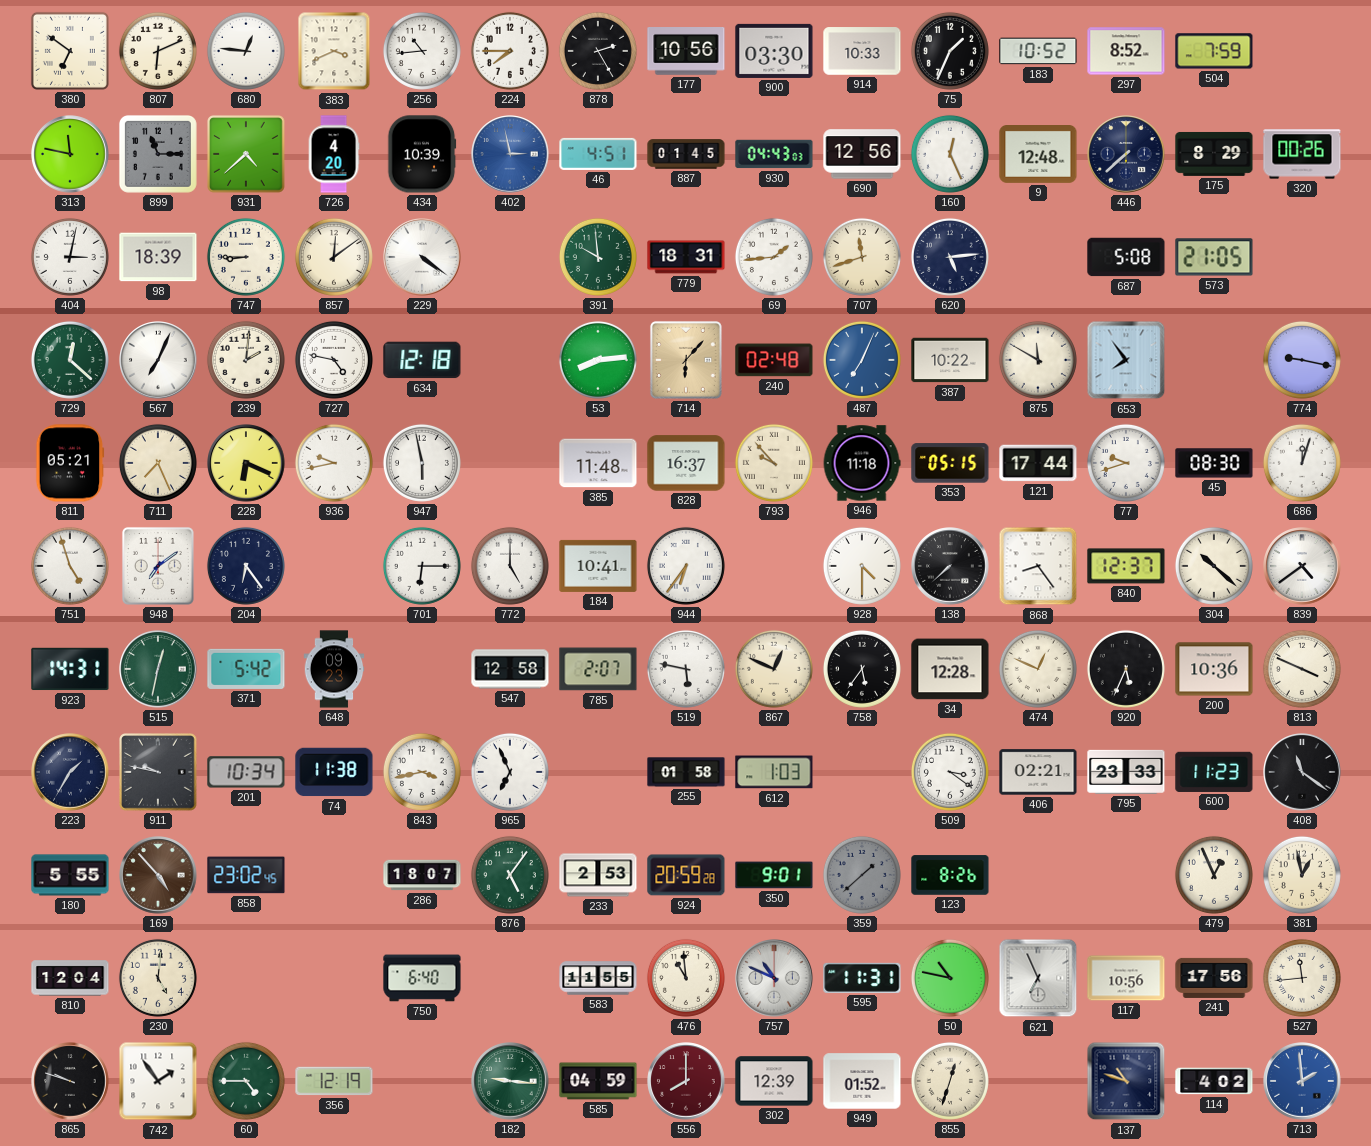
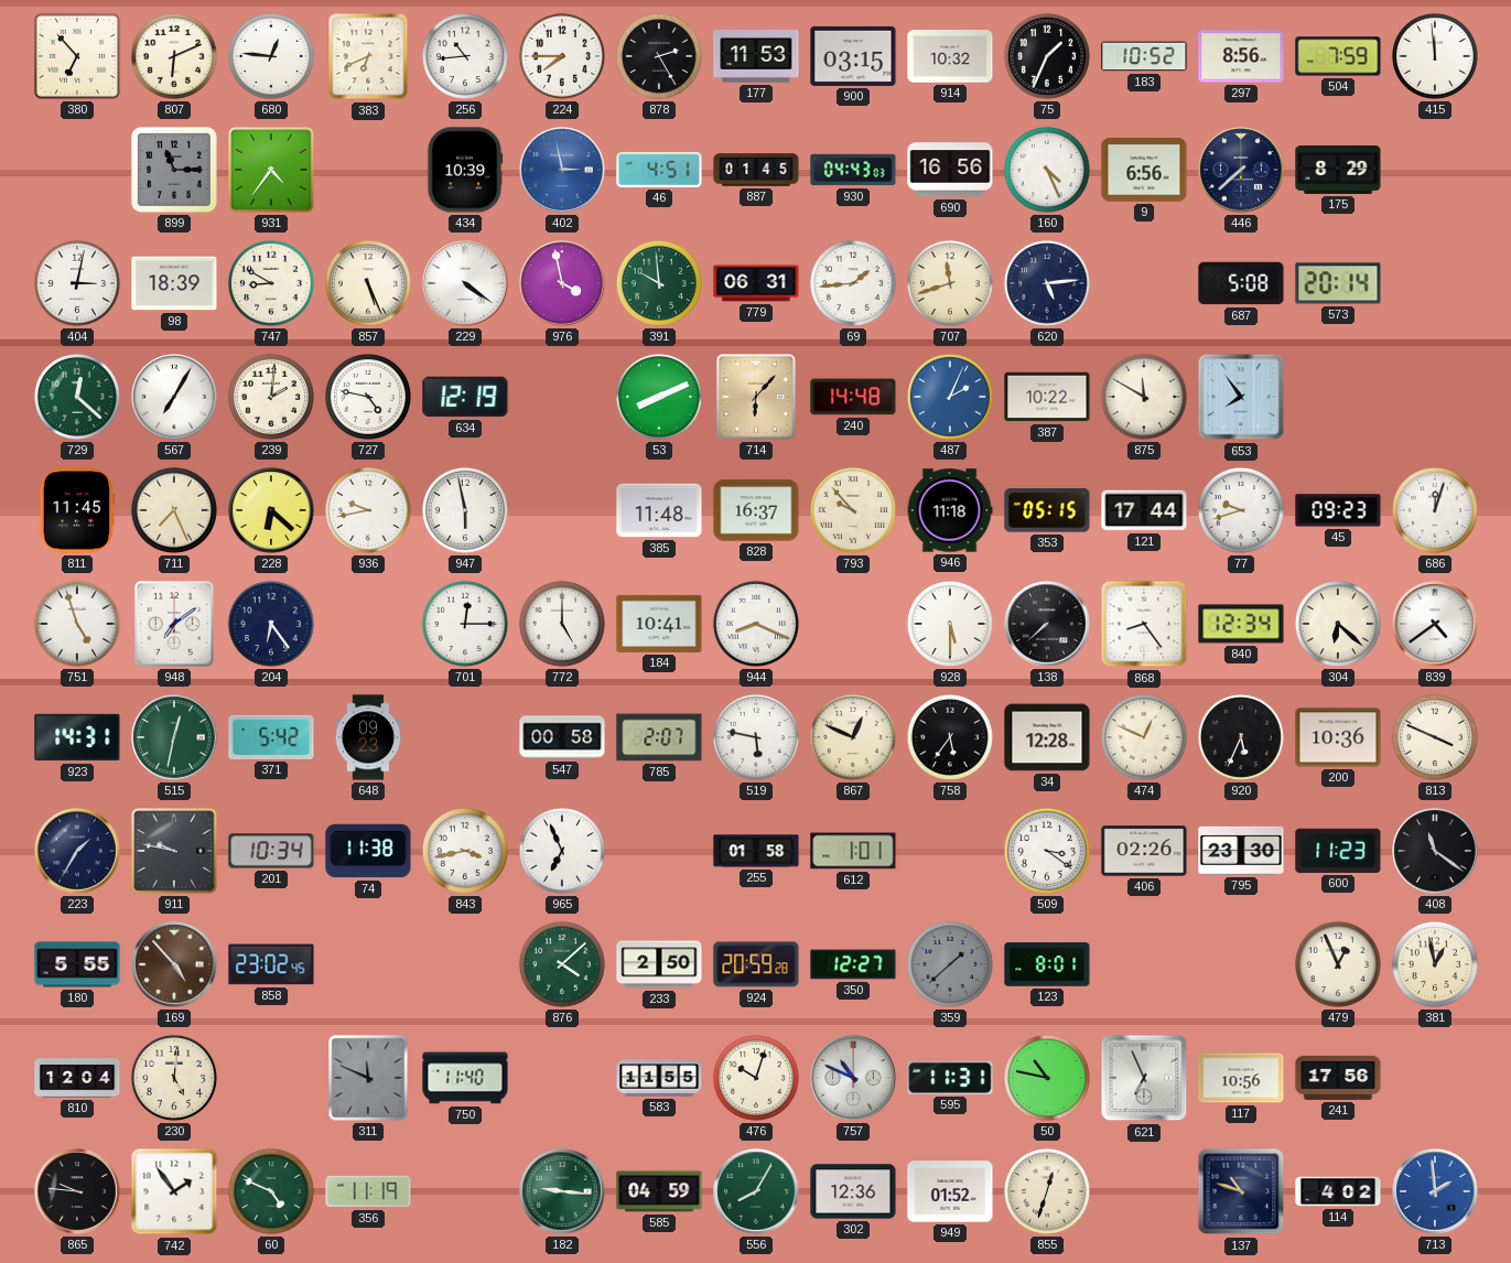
380: 6:51 -> 6:53
383: 3:41 -> 6:41
177: 10:56 -> 11:53
900: 03:30 -> 03:15
914: 10:33 -> 10:32
297: 8:52 -> 8:56
415: none -> 11:59
313: 11:47 -> none
931: 4:38 -> 4:36
726: 4:20 -> none
690: 12:56 -> 16:56
160: 12:26 -> 4:26
9: 12:48 -> 6:56
320: 00:26 -> none
747: 8:45 -> 8:50
857: 12:09 -> 5:26
976: none -> 3:58
779: 18:31 -> 06:31
573: 21:05 -> 20:14
567: 7:04 -> 7:05
634: 12:18 -> 12:19
53: 8:14 -> 8:11
240: 02:48 -> 14:48
487: 7:04 -> 2:04
774: 9:17 -> none
811: 05:21 -> 11:45
228: 6:19 -> 6:22
45: 08:30 -> 09:23
701: 6:15 -> 12:15
944: 6:36 -> 8:19
928: 4:30 -> 5:30
840: 12:37 -> 12:34
304: 10:22 -> 6:22
547: 12:58 -> 00:58
612: 1:03 -> 1:01
406: 02:21 -> 02:26
795: 23:33 -> 23:30
286: 18:07 -> none
876: 5:06 -> 4:08
233: 2:53 -> 2:50
350: 9:01 -> 12:27
123: 8:26 -> 8:01
311: none -> 11:49
750: 6:40 -> 11:40
476: 10:59 -> 10:03
527: 11:44 -> none
865: 9:48 -> 9:46
60: 4:45 -> 4:49
356: 12:19 -> 11:19
556: 8:00 -> 8:05
556 dial: burgundy -> green
302: 12:39 -> 12:36
